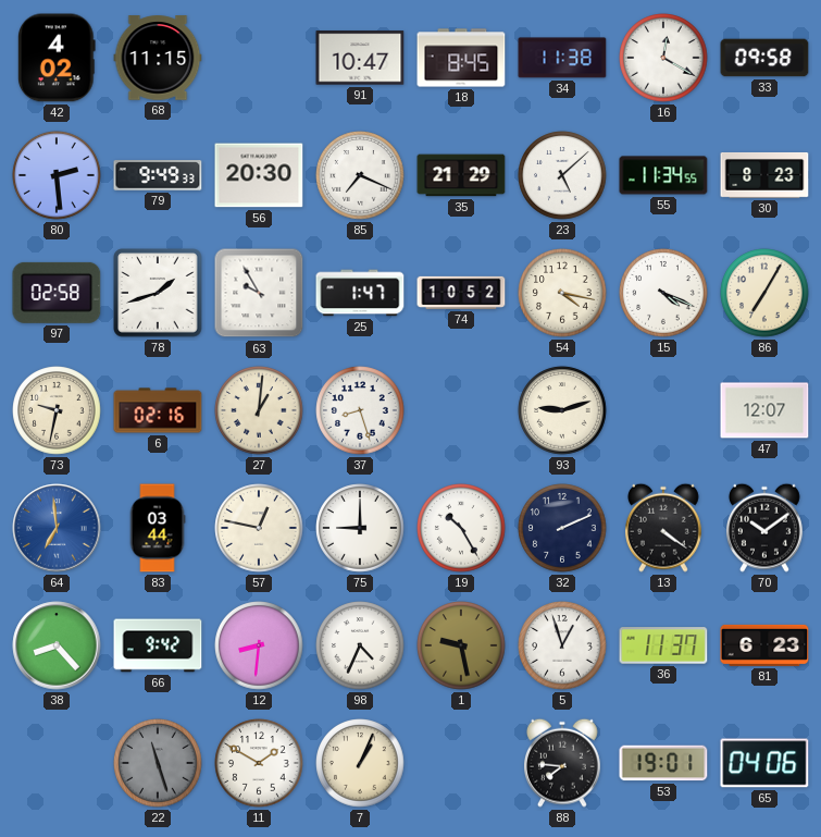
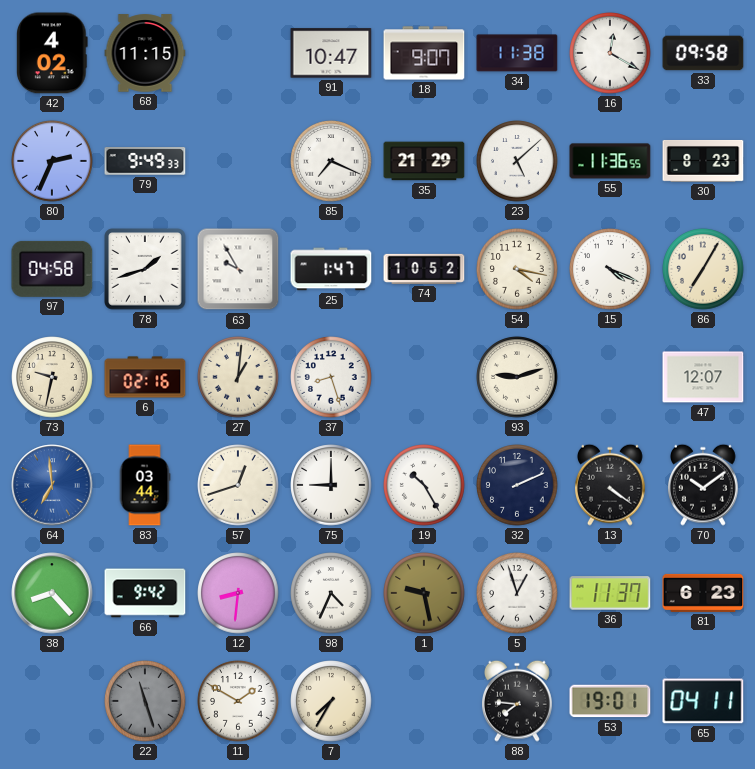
18: 8:45 -> 9:07
80: 2:29 -> 2:34
56: 20:30 -> none
55: 11:34 -> 11:36
97: 02:58 -> 04:58
57: 12:47 -> 12:42
7: 1:04 -> 7:35
65: 04:06 -> 04:11
